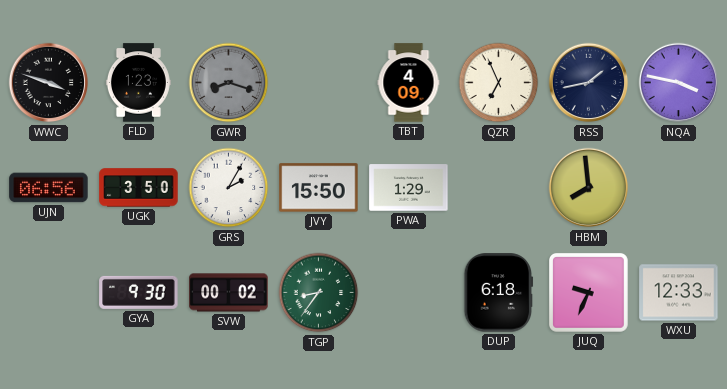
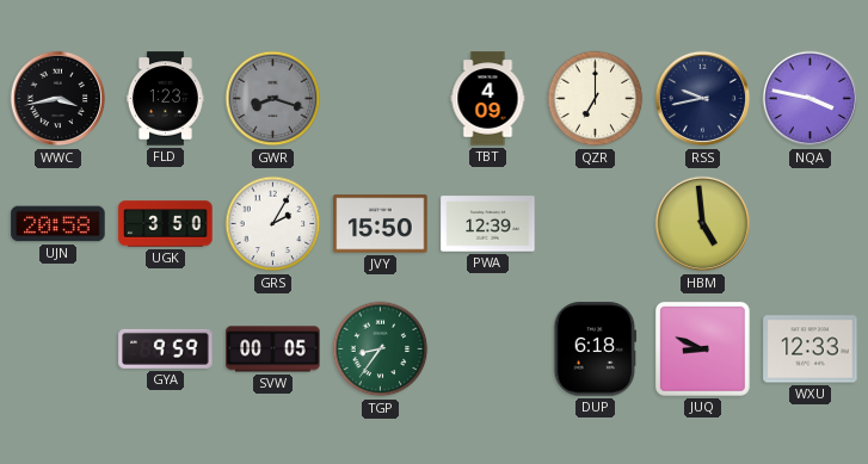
WWC: 3:48 -> 3:43
QZR: 6:56 -> 7:00
RSS: 1:43 -> 9:43
UJN: 06:56 -> 20:58
PWA: 1:29 -> 12:39
HBM: 7:59 -> 4:59
GYA: 9:30 -> 9:59
SVW: 00:02 -> 00:05
JUQ: 9:34 -> 8:49
